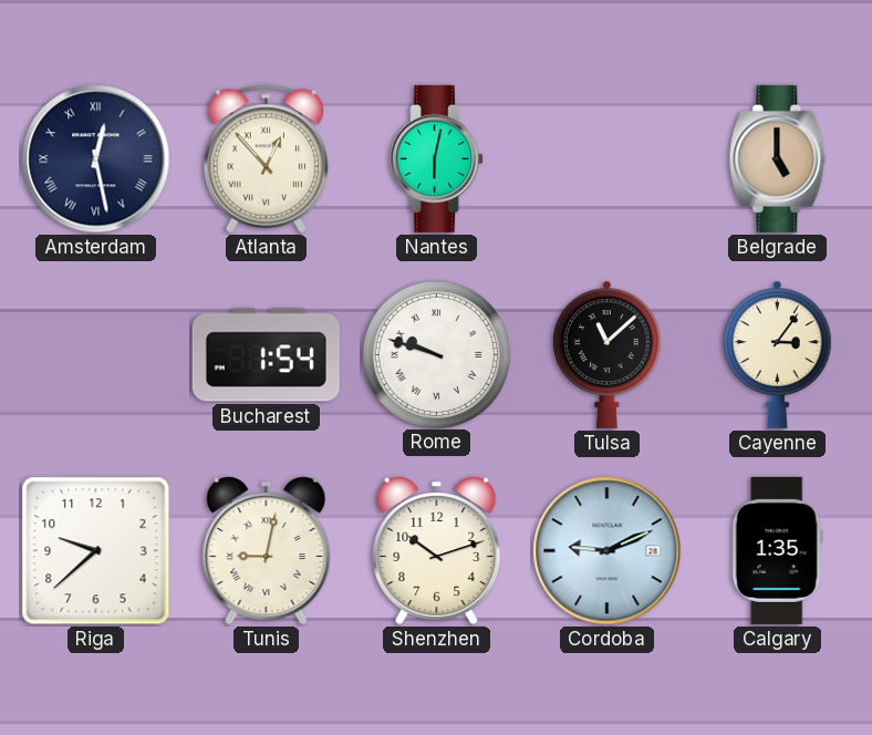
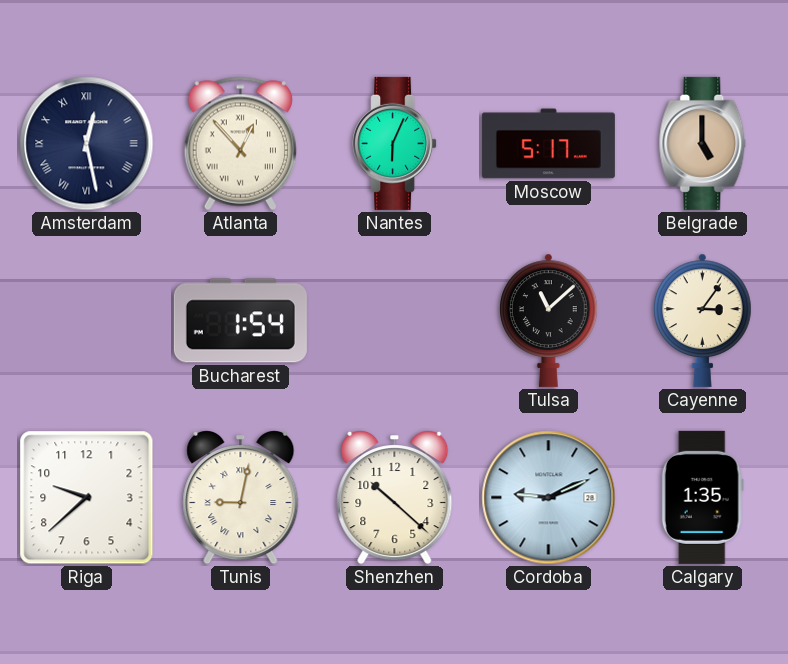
Nantes: 6:02 -> 6:04
Moscow: none -> 5:17
Rome: 9:48 -> none
Shenzhen: 10:12 -> 10:22
